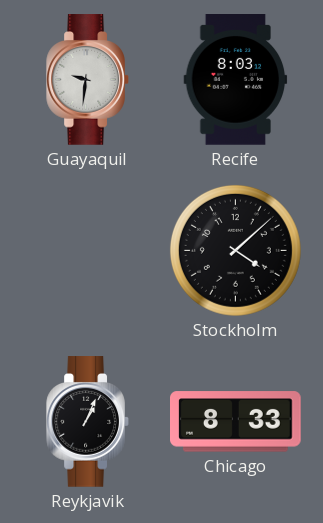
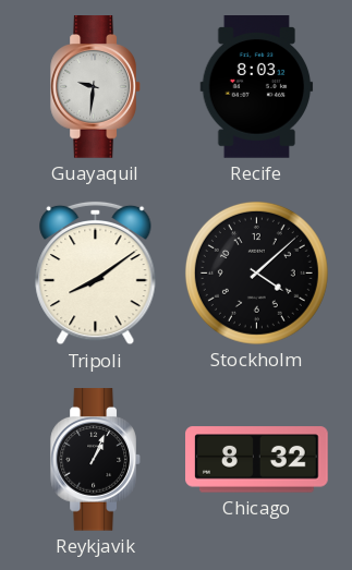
Tripoli: none -> 8:09
Chicago: 8:33 -> 8:32
